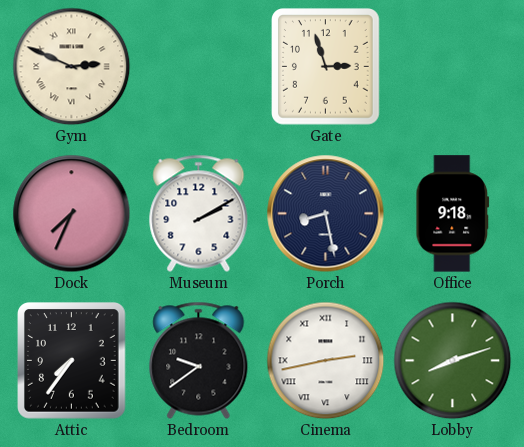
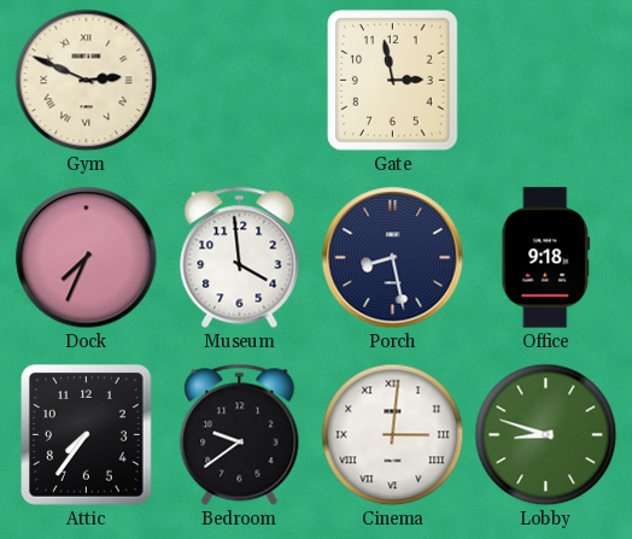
Gate: 2:57 -> 2:58
Museum: 2:10 -> 3:59
Cinema: 2:43 -> 3:01
Lobby: 8:12 -> 8:48
